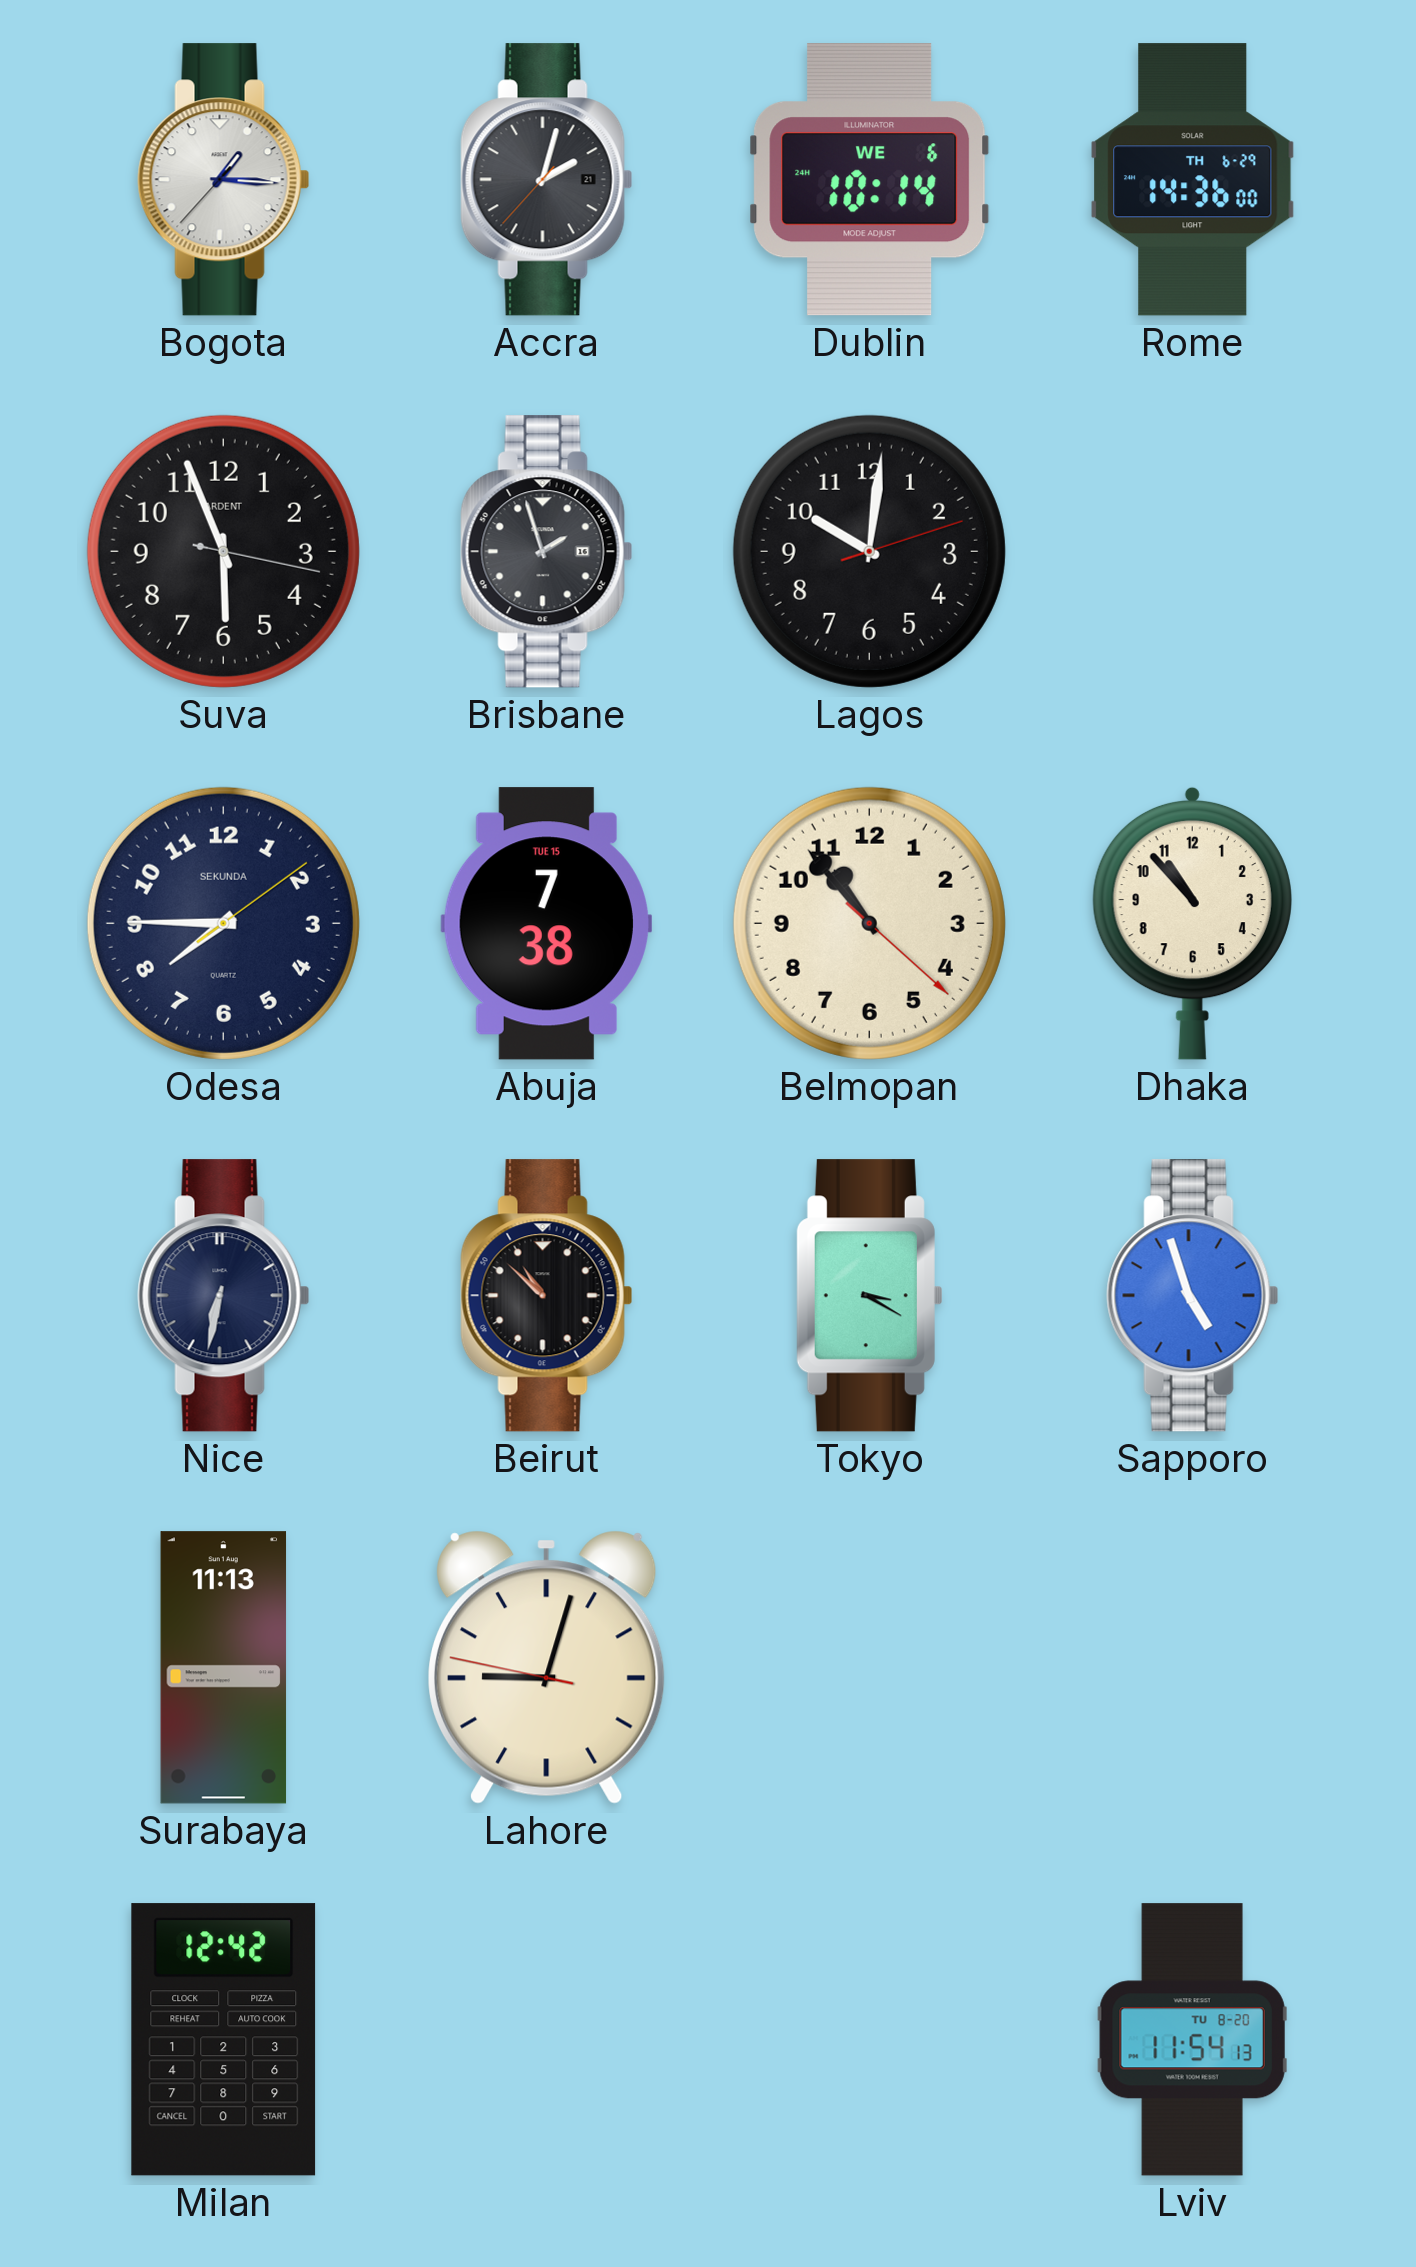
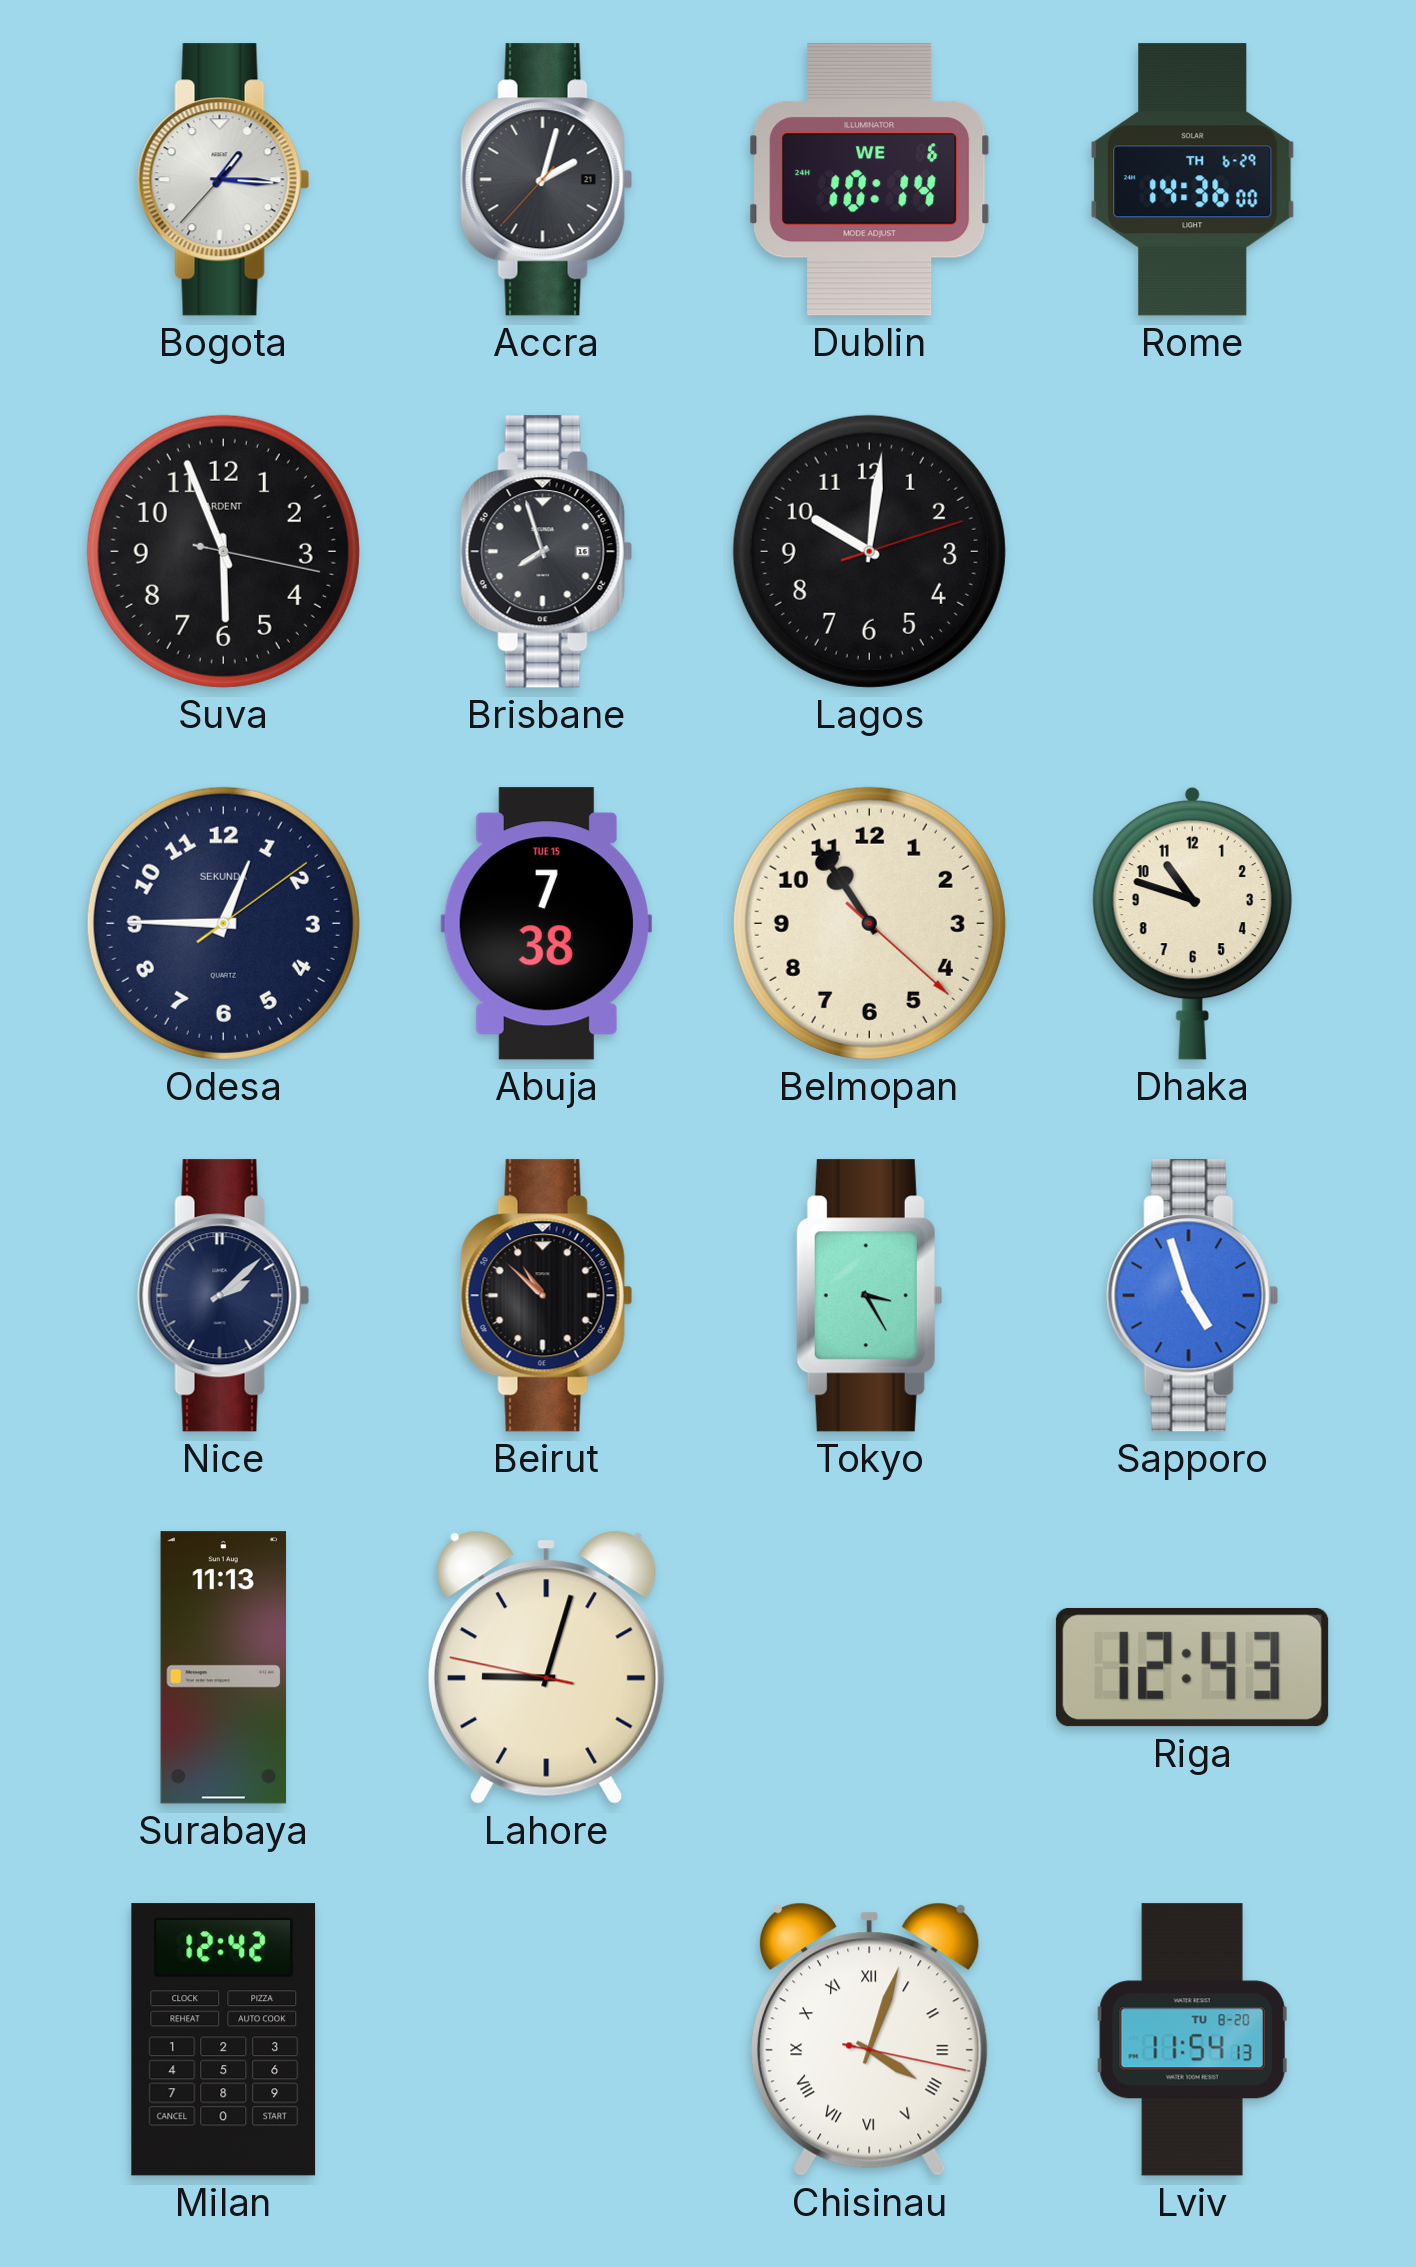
Brisbane: 1:57 -> 7:57
Odesa: 7:45 -> 12:45
Belmopan: 10:53 -> 10:54
Dhaka: 10:53 -> 10:48
Nice: 6:32 -> 2:08
Tokyo: 3:20 -> 3:25
Riga: none -> 12:43
Chisinau: none -> 4:03
